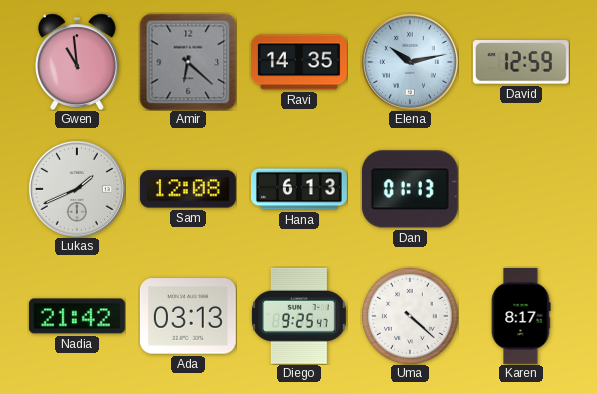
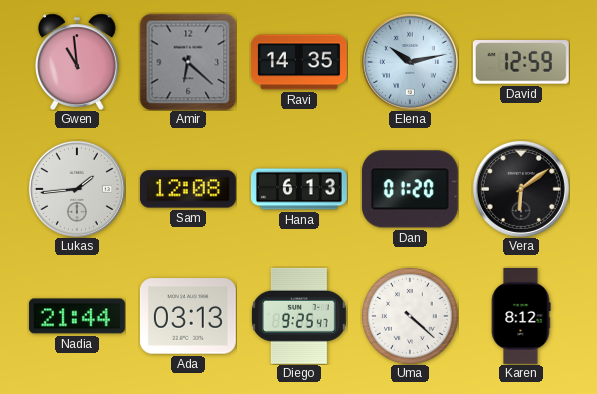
Lukas: 1:41 -> 1:44
Dan: 01:13 -> 01:20
Vera: none -> 6:09
Nadia: 21:42 -> 21:44
Karen: 8:17 -> 8:12
